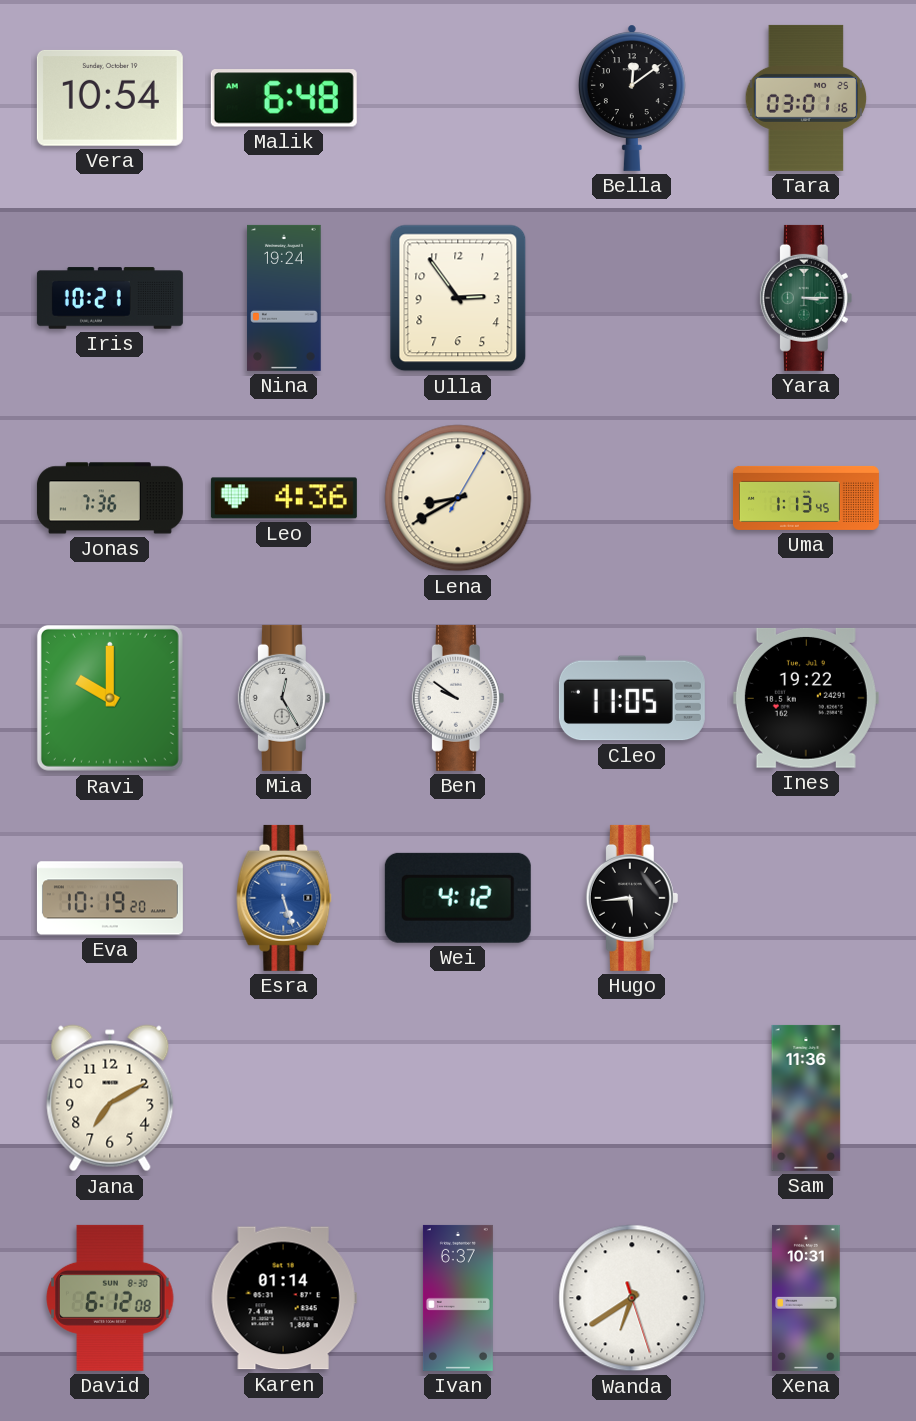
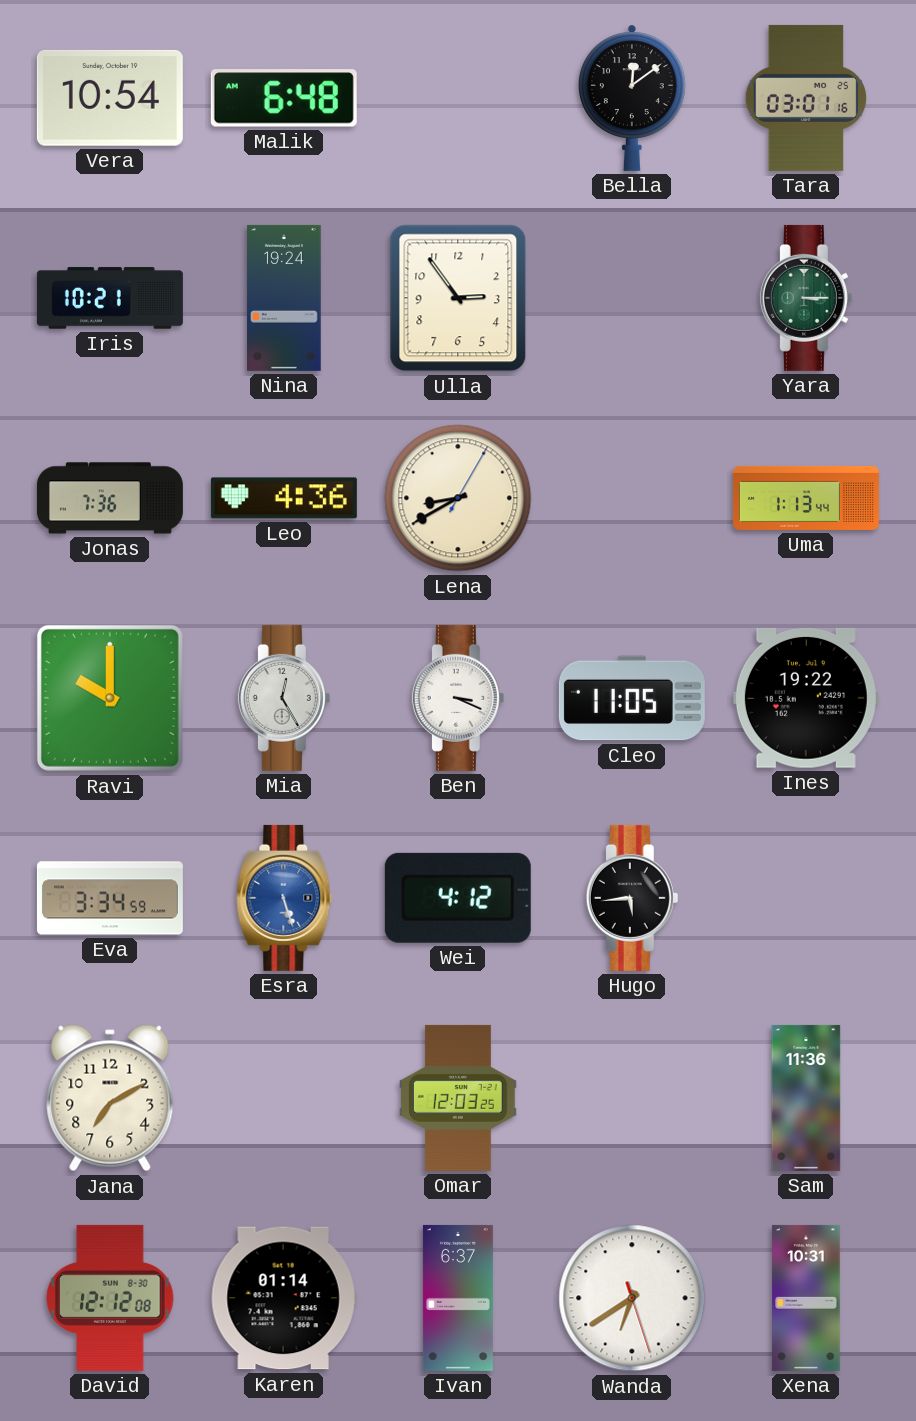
Uma: 1:13:45 -> 1:13:44
Ben: 9:51 -> 3:19
Eva: 10:19 -> 3:34
Omar: none -> 12:03
David: 6:12 -> 12:12
